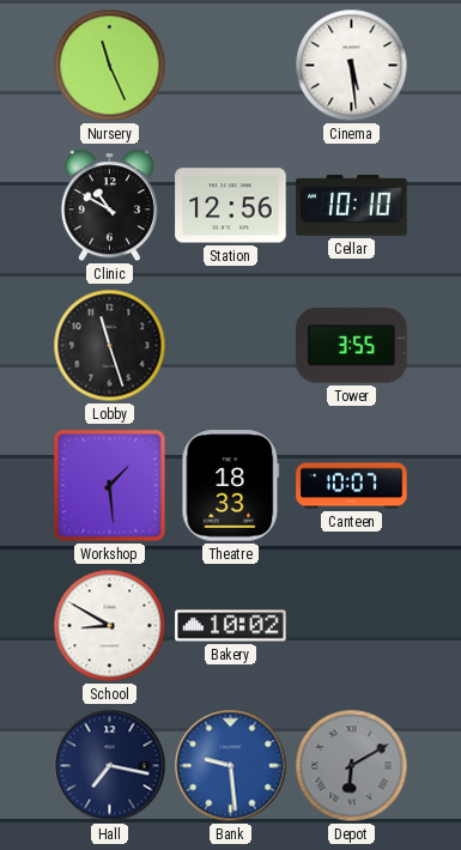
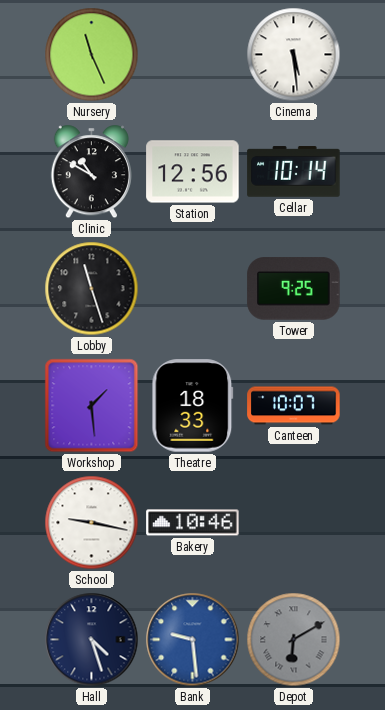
Cellar: 10:10 -> 10:14
Tower: 3:55 -> 9:25
School: 8:50 -> 9:17
Bakery: 10:02 -> 10:46
Hall: 7:17 -> 4:27
